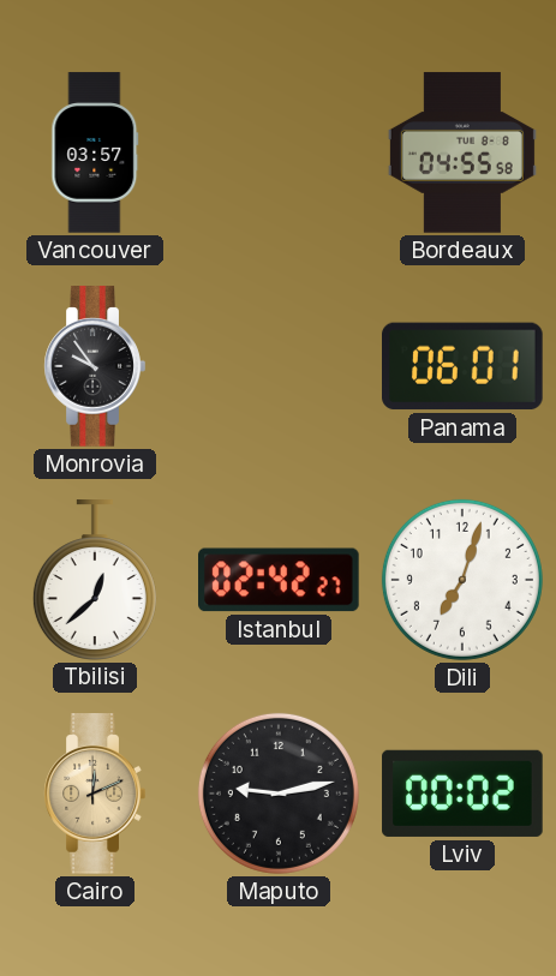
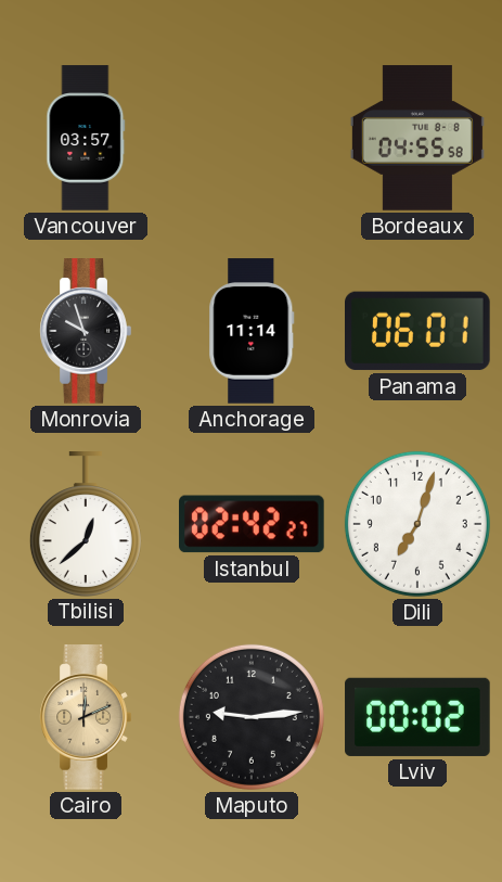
Monrovia: 9:54 -> 9:57
Anchorage: none -> 11:14
Maputo: 9:13 -> 9:14
